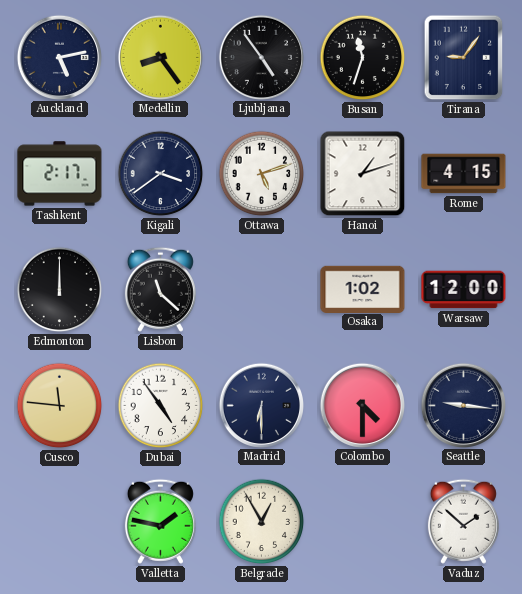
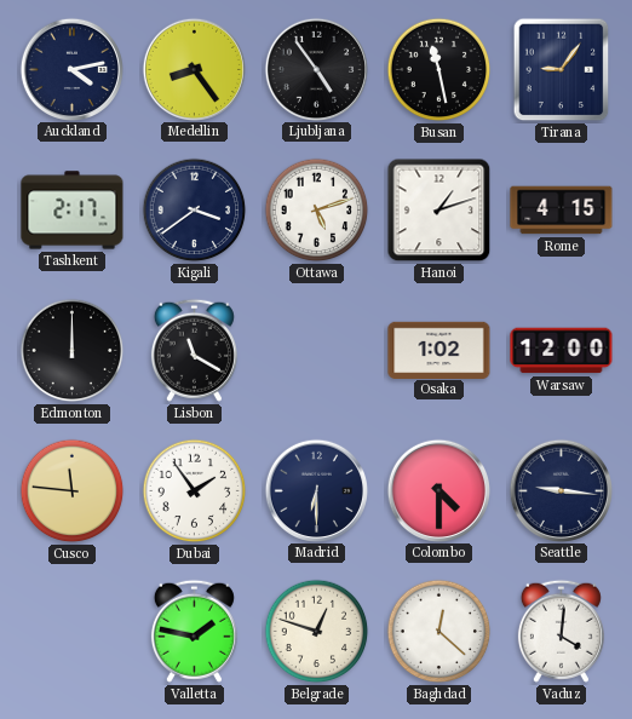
Auckland: 5:13 -> 4:13
Busan: 11:33 -> 11:28
Lisbon: 11:22 -> 11:20
Dubai: 4:54 -> 1:54
Belgrade: 12:55 -> 12:48
Baghdad: none -> 12:22
Vaduz: 1:52 -> 4:01
